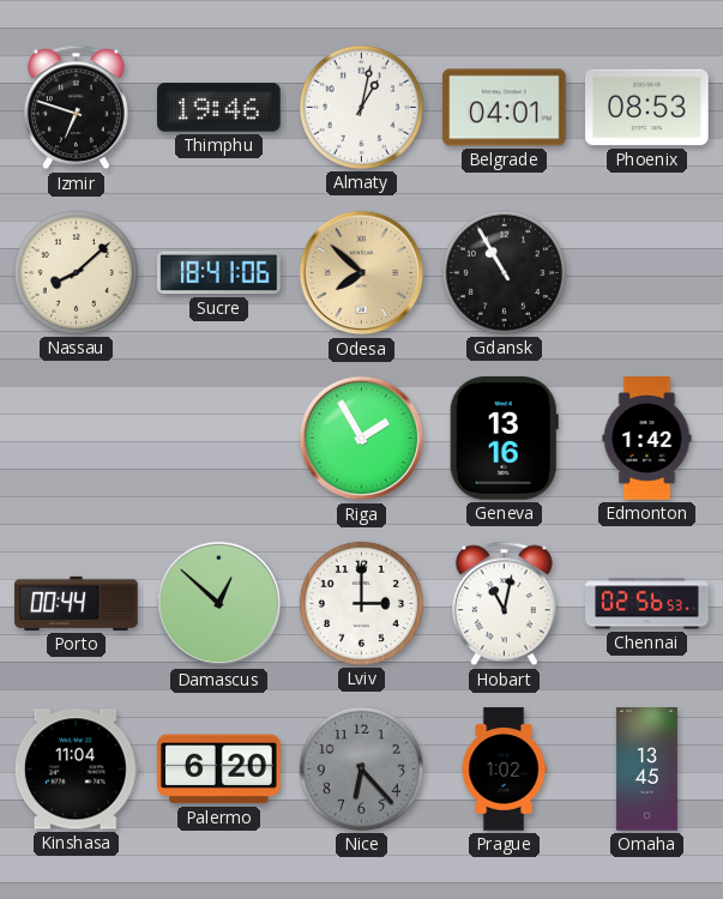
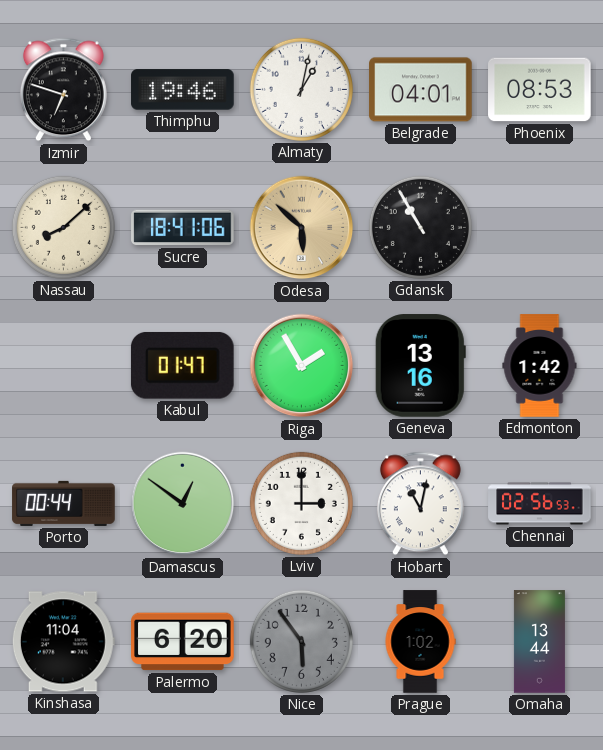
Odesa: 7:52 -> 5:52
Kabul: none -> 01:47
Damascus: 12:52 -> 12:51
Nice: 6:23 -> 5:54
Omaha: 13:45 -> 13:44
